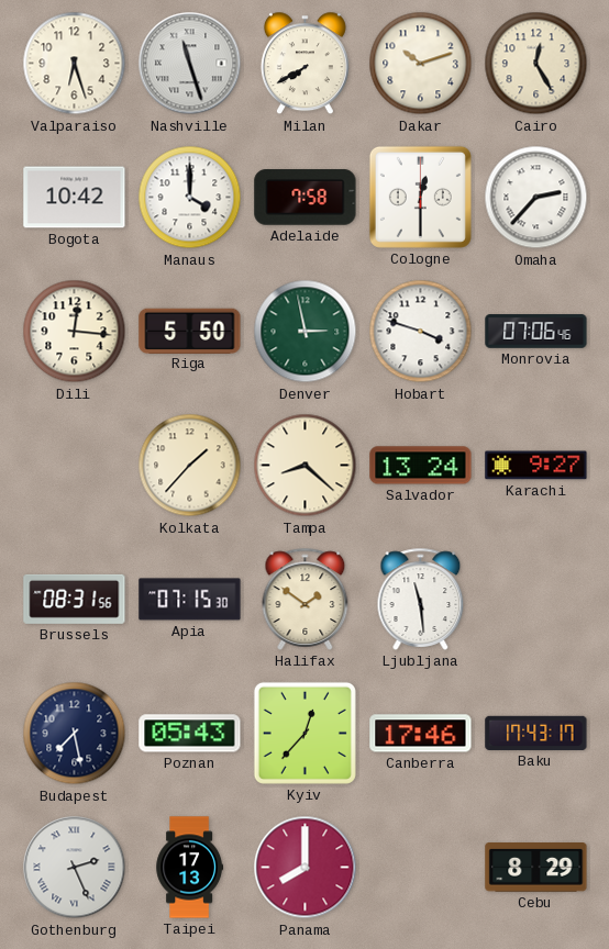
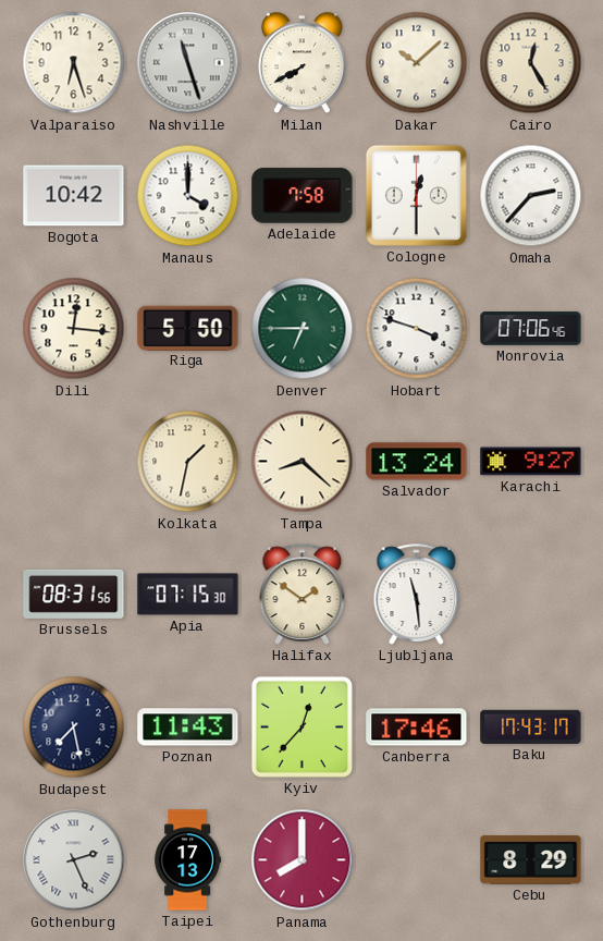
Dakar: 10:12 -> 10:08
Denver: 2:58 -> 6:45
Kolkata: 1:37 -> 1:32
Poznan: 05:43 -> 11:43
